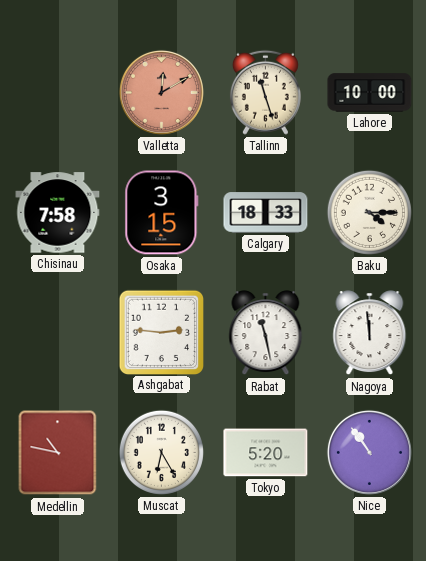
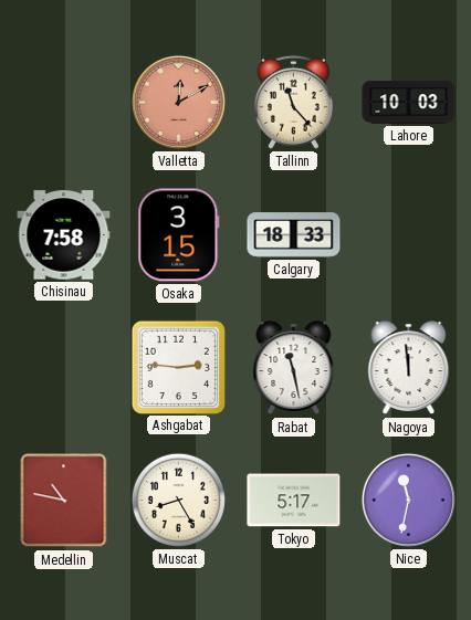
Tallinn: 11:27 -> 11:23
Lahore: 10:00 -> 10:03
Baku: 4:15 -> none
Muscat: 6:25 -> 8:25
Tokyo: 5:20 -> 5:17
Nice: 10:54 -> 11:32
